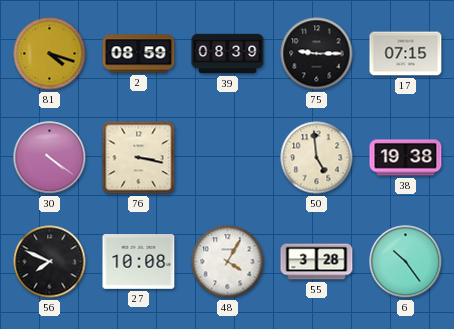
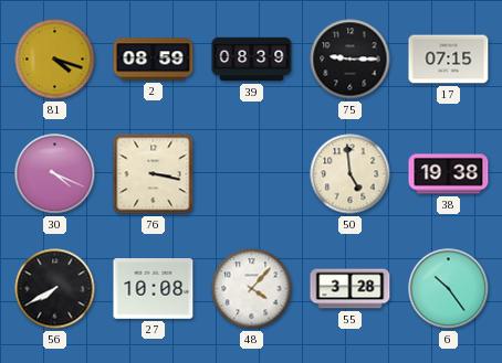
30: 4:21 -> 4:19
56: 7:49 -> 7:40
48: 4:05 -> 4:07
